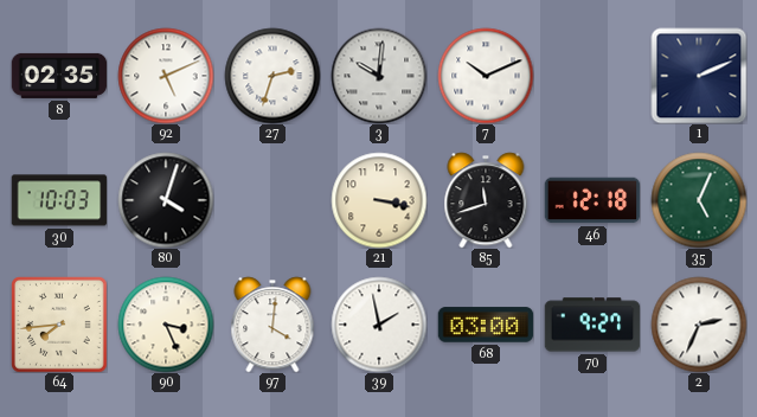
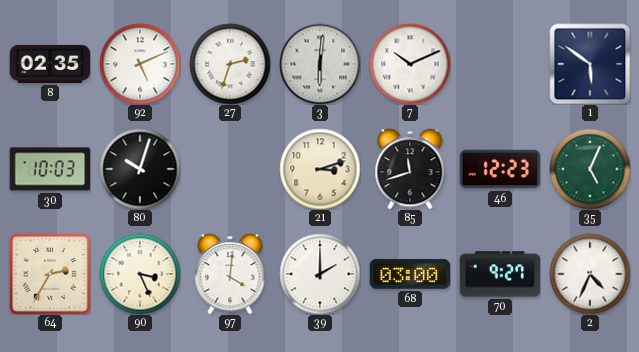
3: 10:01 -> 6:01
1: 2:11 -> 5:51
80: 4:03 -> 10:03
21: 3:17 -> 3:12
46: 12:18 -> 12:23
64: 7:44 -> 2:35
39: 1:58 -> 2:00
2: 2:34 -> 4:34
